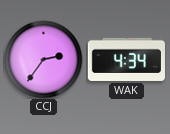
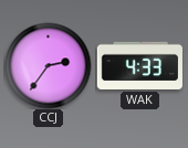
WAK: 4:34 -> 4:33
